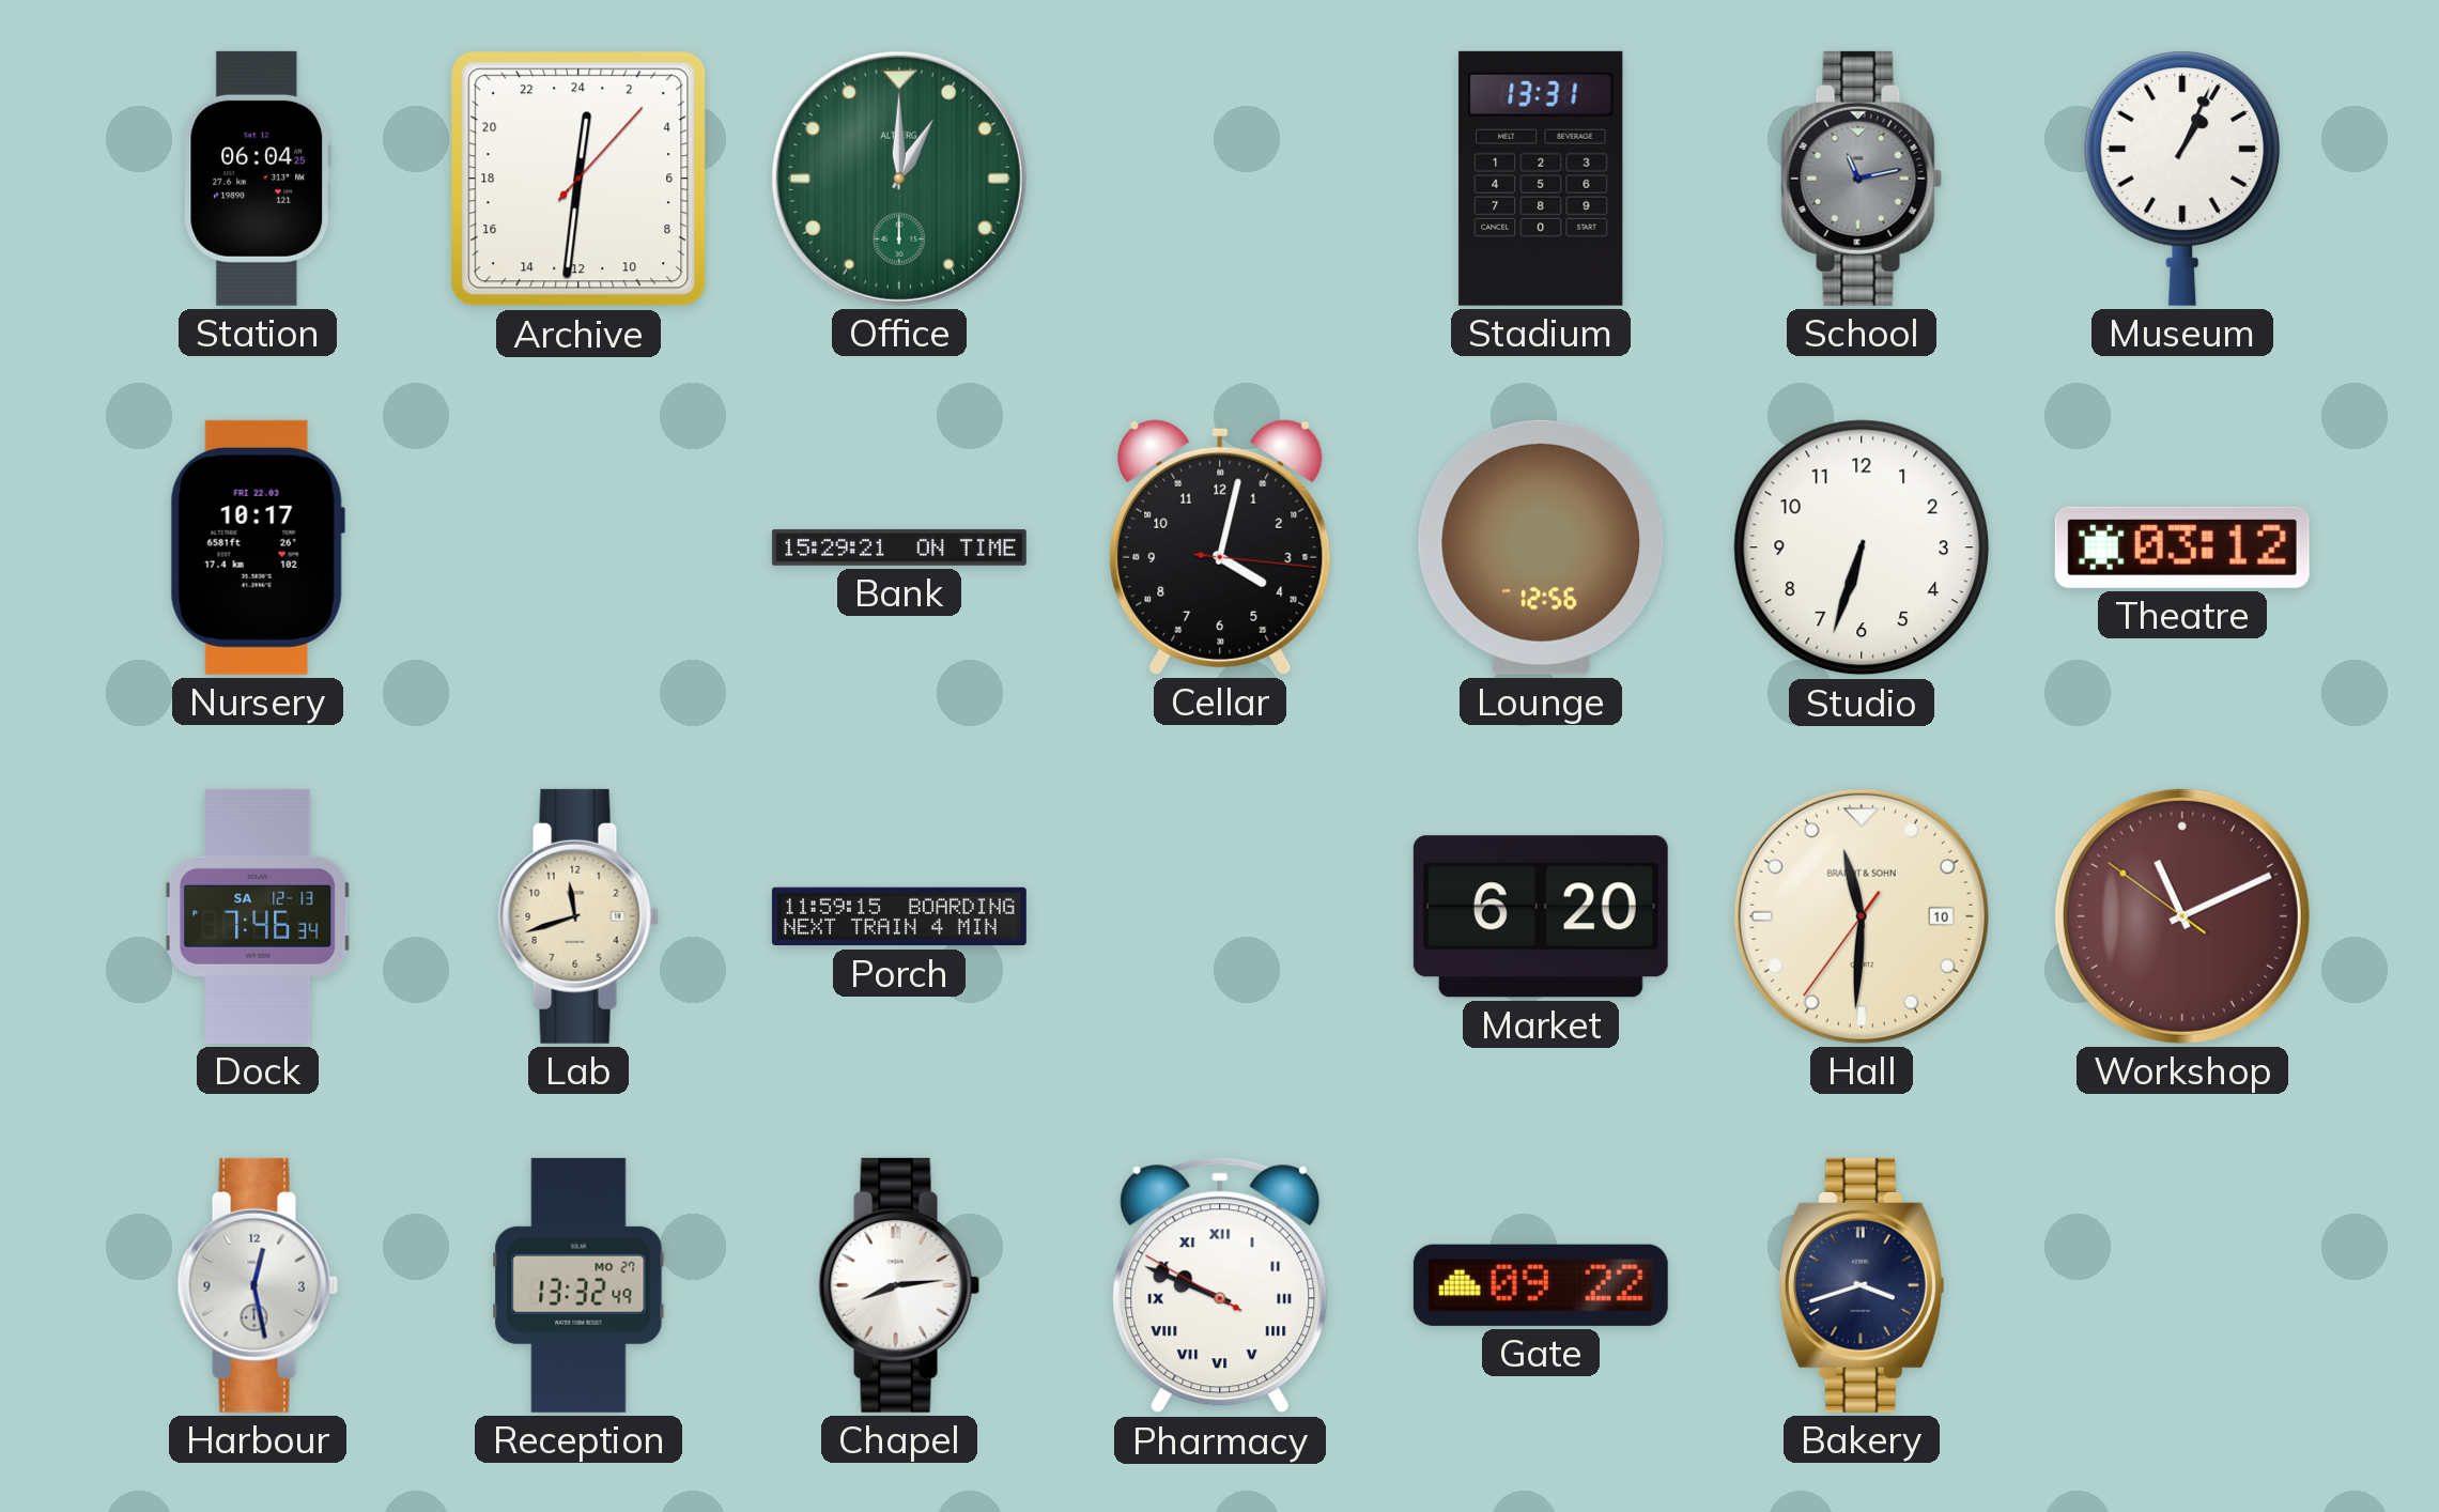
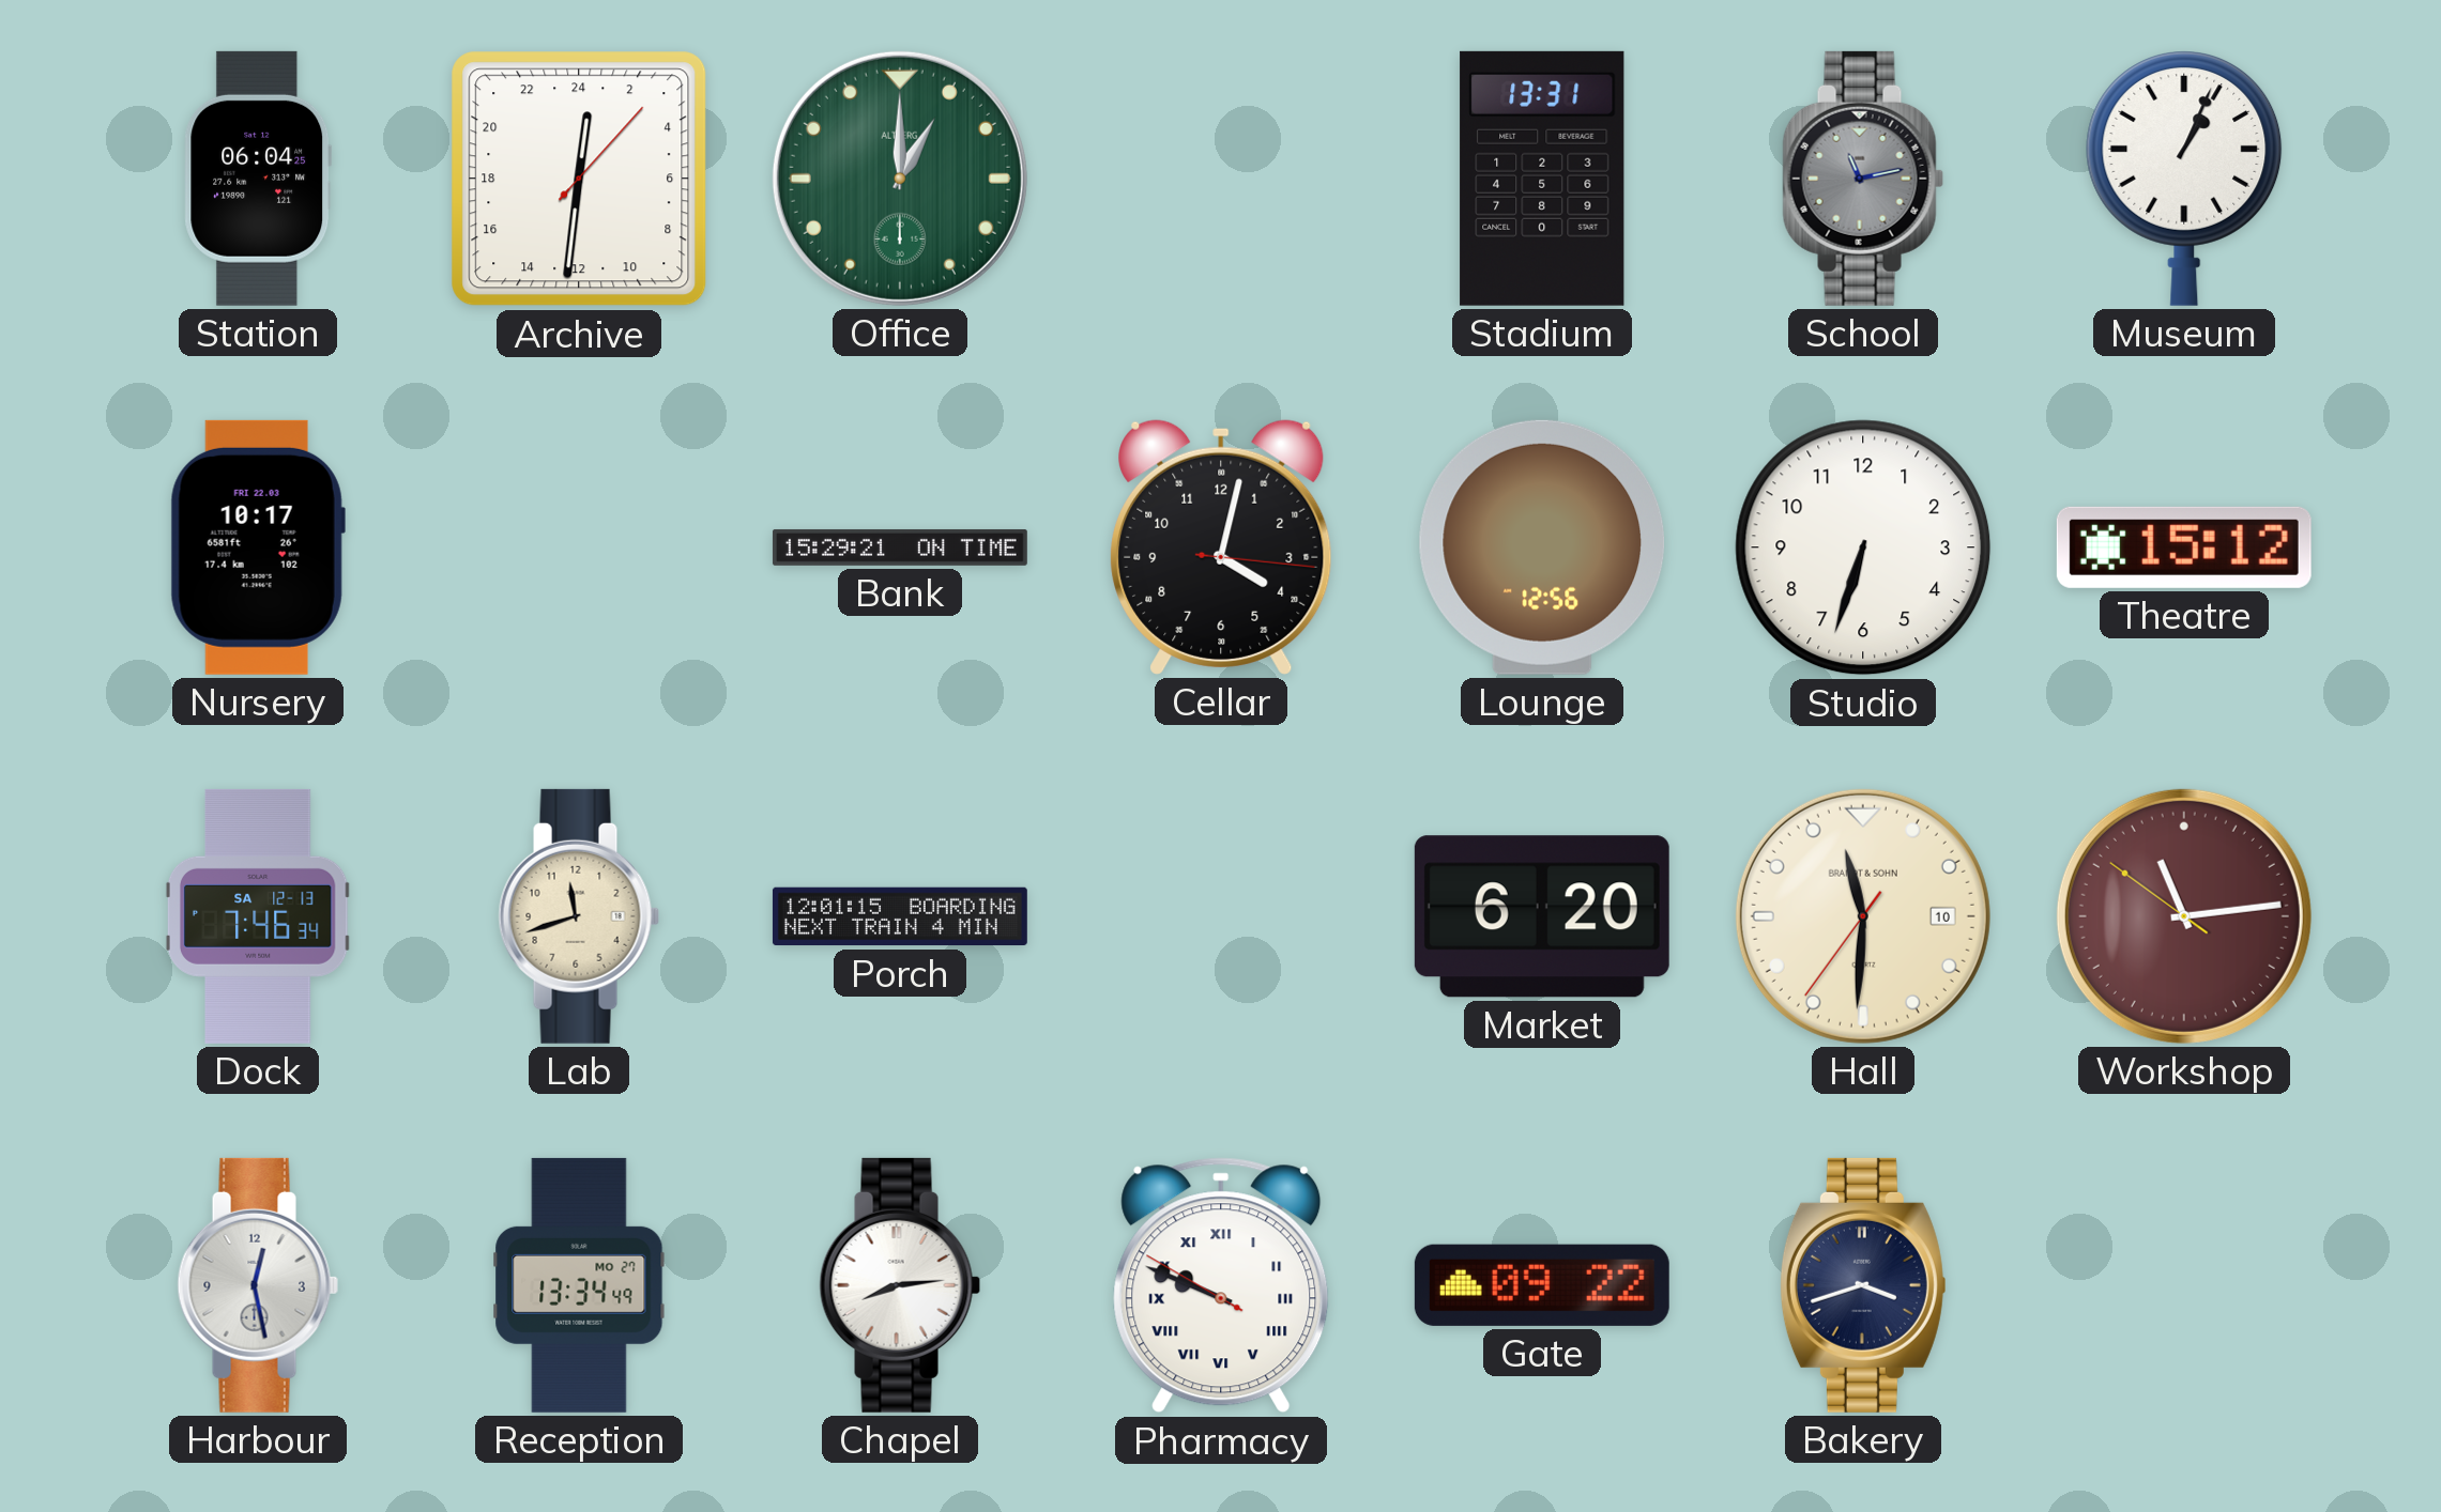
Theatre: 03:12 -> 15:12
Porch: 11:59 -> 12:01
Workshop: 11:10 -> 11:13
Reception: 13:32 -> 13:34
